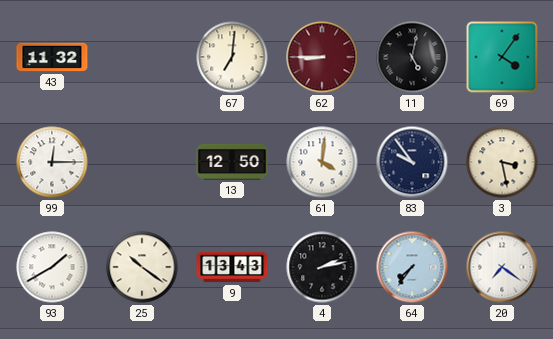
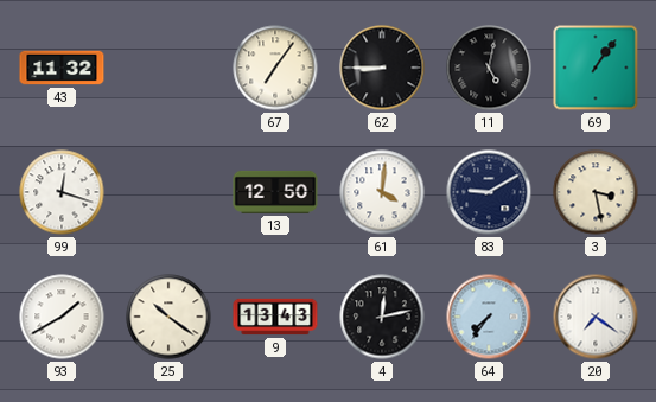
67: 7:01 -> 7:06
62 dial: burgundy -> black
69: 4:06 -> 1:06
99: 12:15 -> 12:18
83: 9:54 -> 9:10
4: 2:13 -> 12:13
